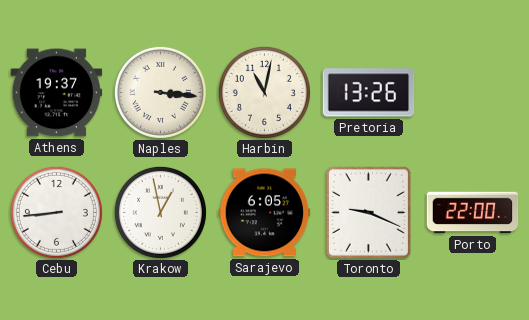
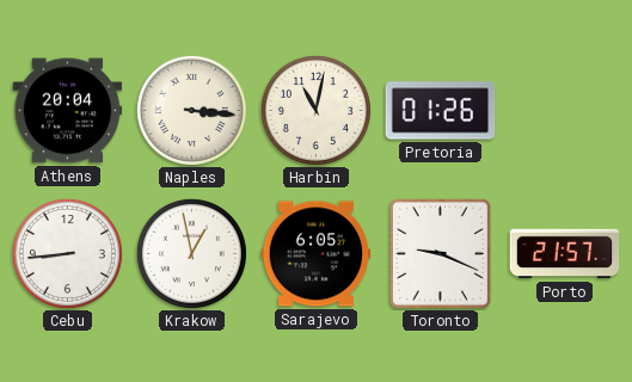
Athens: 19:37 -> 20:04
Pretoria: 13:26 -> 01:26
Porto: 22:00 -> 21:57
